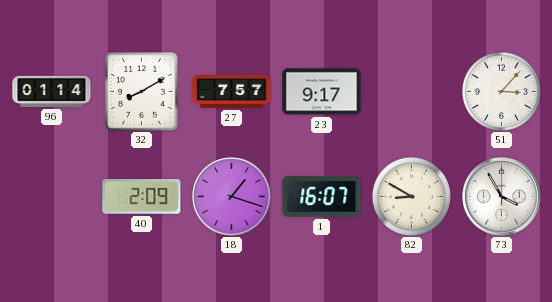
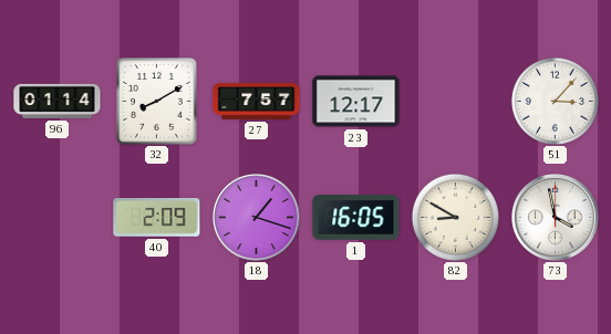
23: 9:17 -> 12:17
1: 16:07 -> 16:05
73: 3:55 -> 3:58
